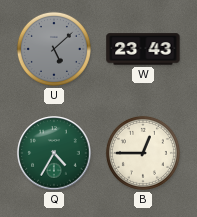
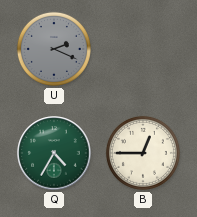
U: 5:08 -> 2:19
W: 23:43 -> none
